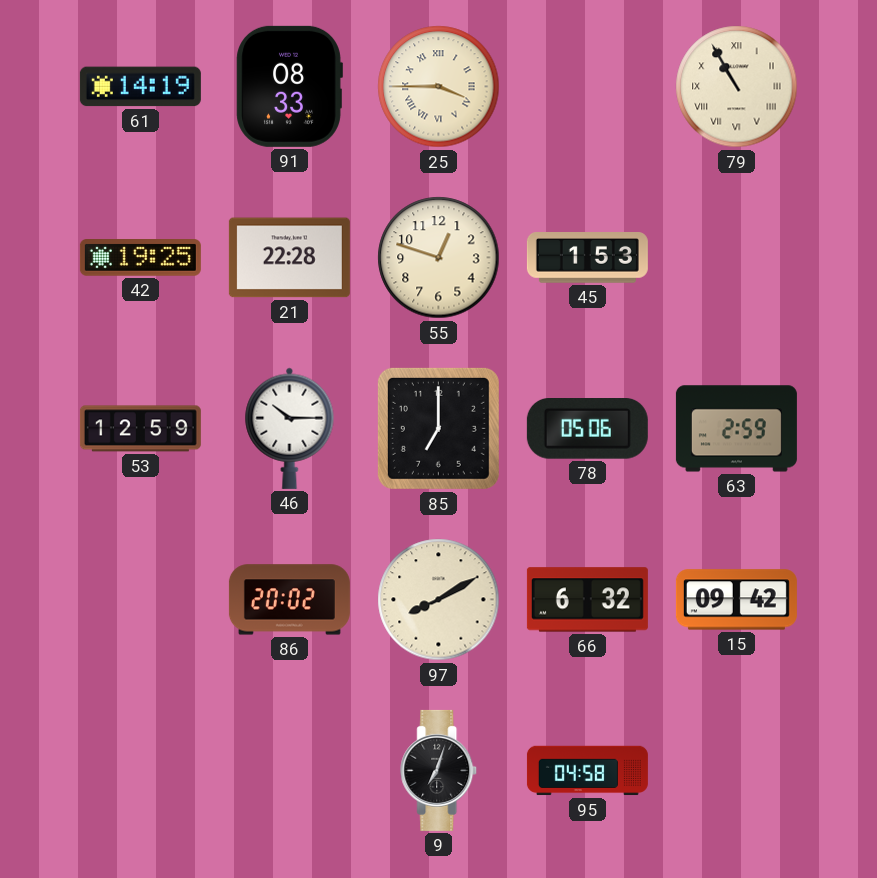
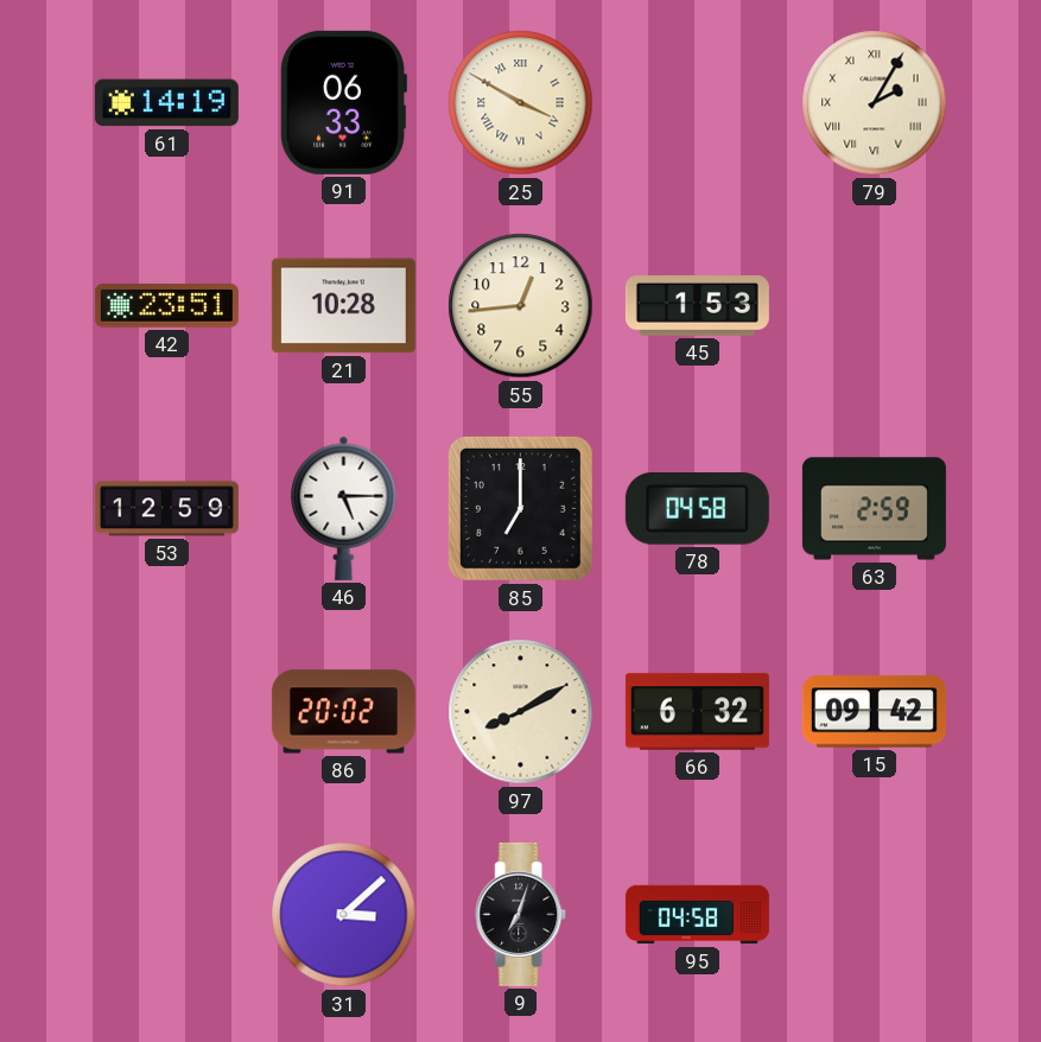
91: 08:33 -> 06:33
25: 3:45 -> 3:50
79: 10:55 -> 2:05
42: 19:25 -> 23:51
21: 22:28 -> 10:28
55: 12:48 -> 12:44
46: 10:15 -> 5:15
78: 05:06 -> 04:58
31: none -> 3:08
